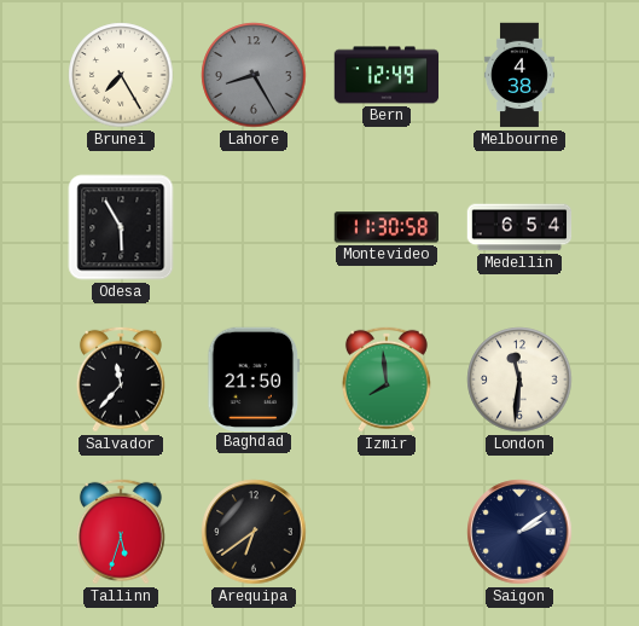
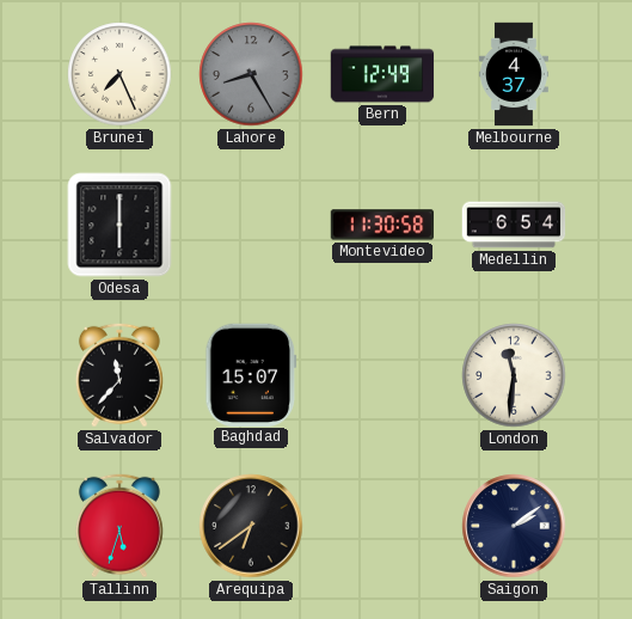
Brunei: 7:25 -> 7:26
Melbourne: 4:38 -> 4:37
Odesa: 5:55 -> 6:00
Baghdad: 21:50 -> 15:07
Izmir: 7:59 -> none
